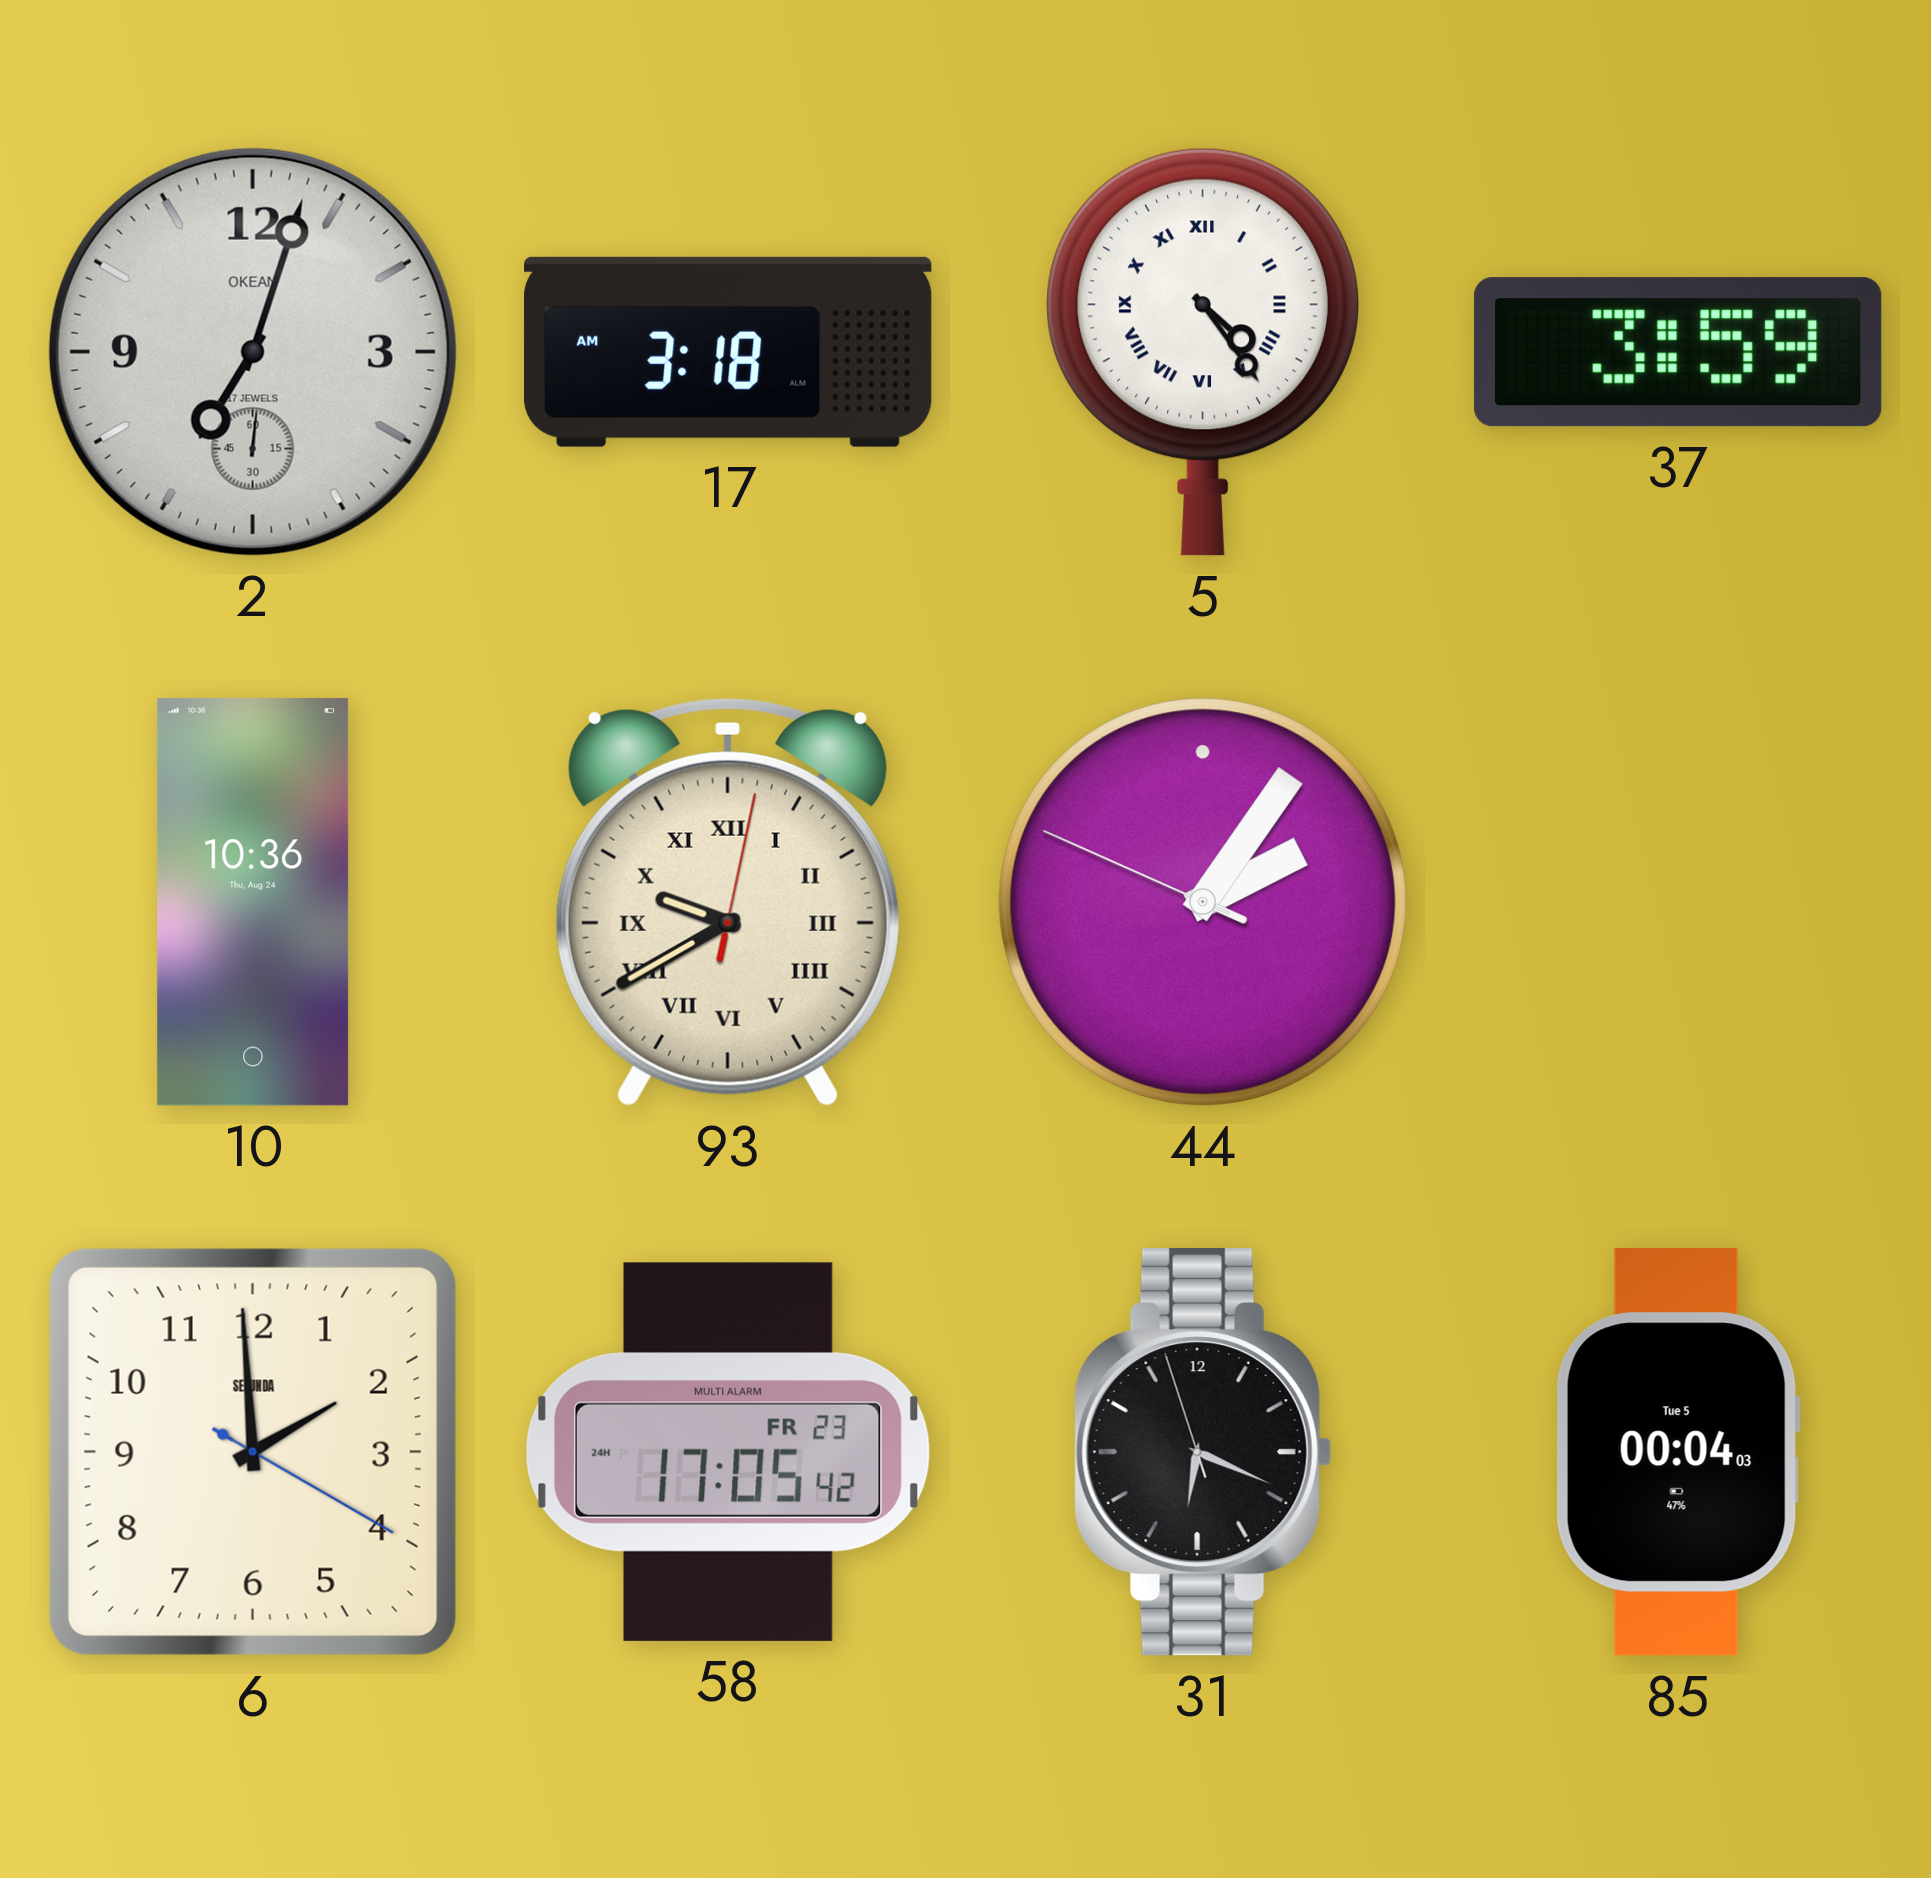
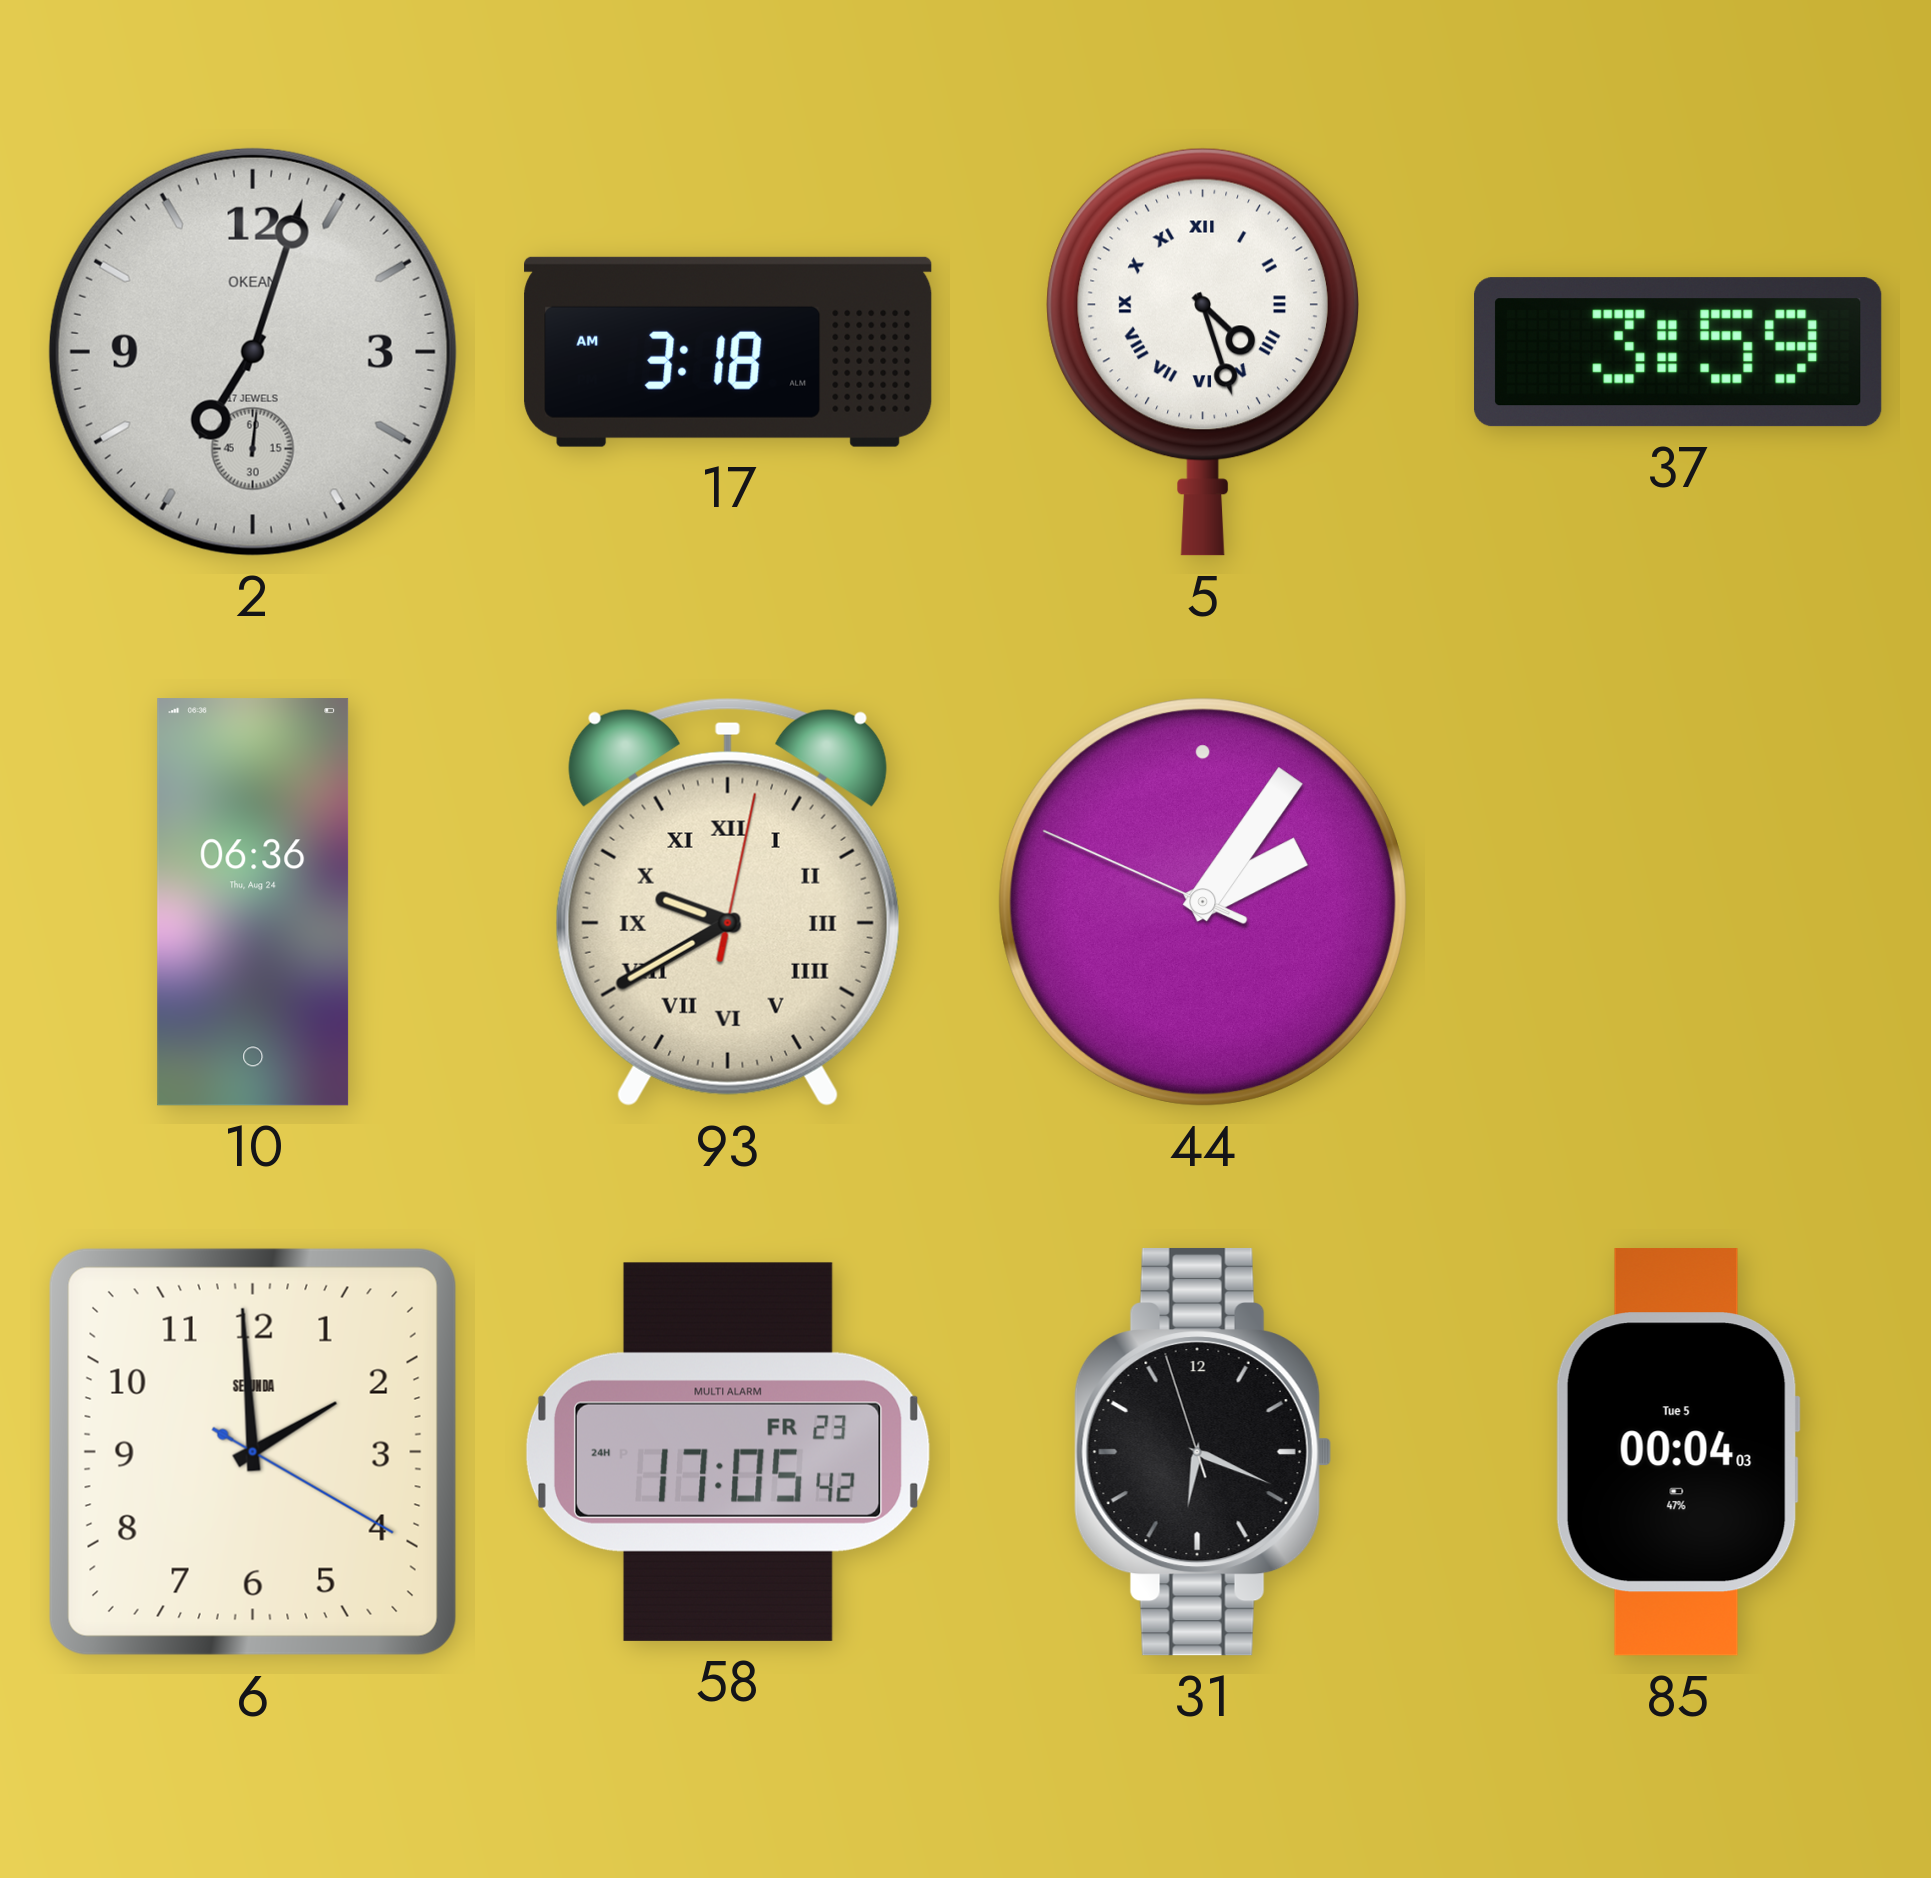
5: 4:24 -> 4:27
10: 10:36 -> 06:36
